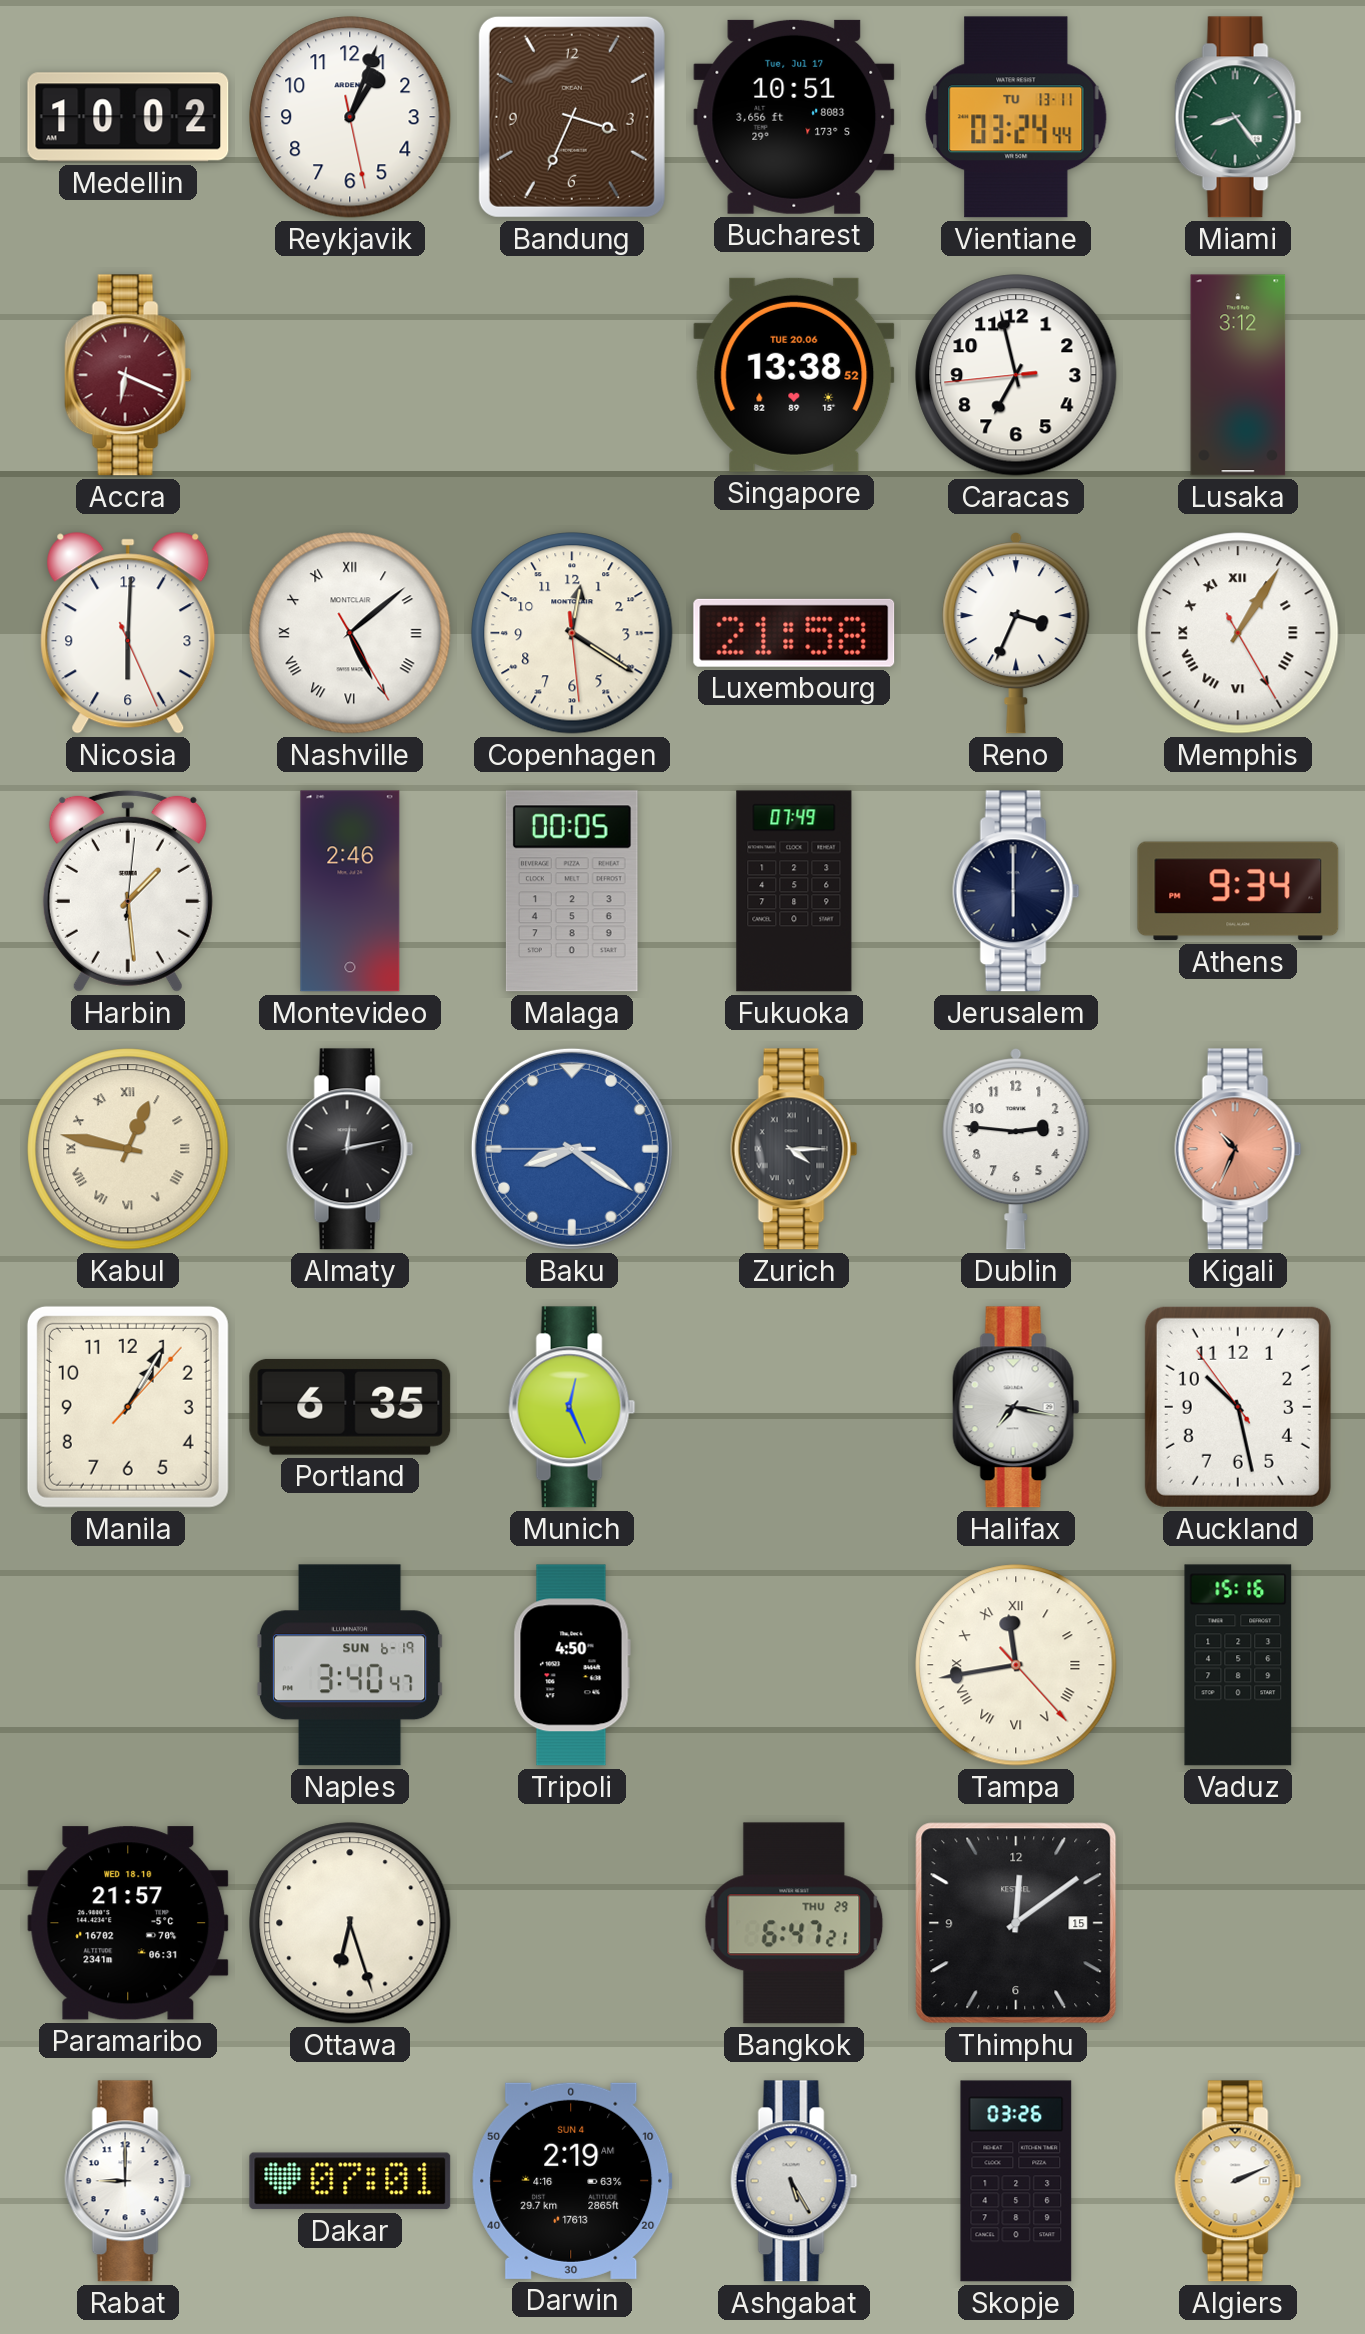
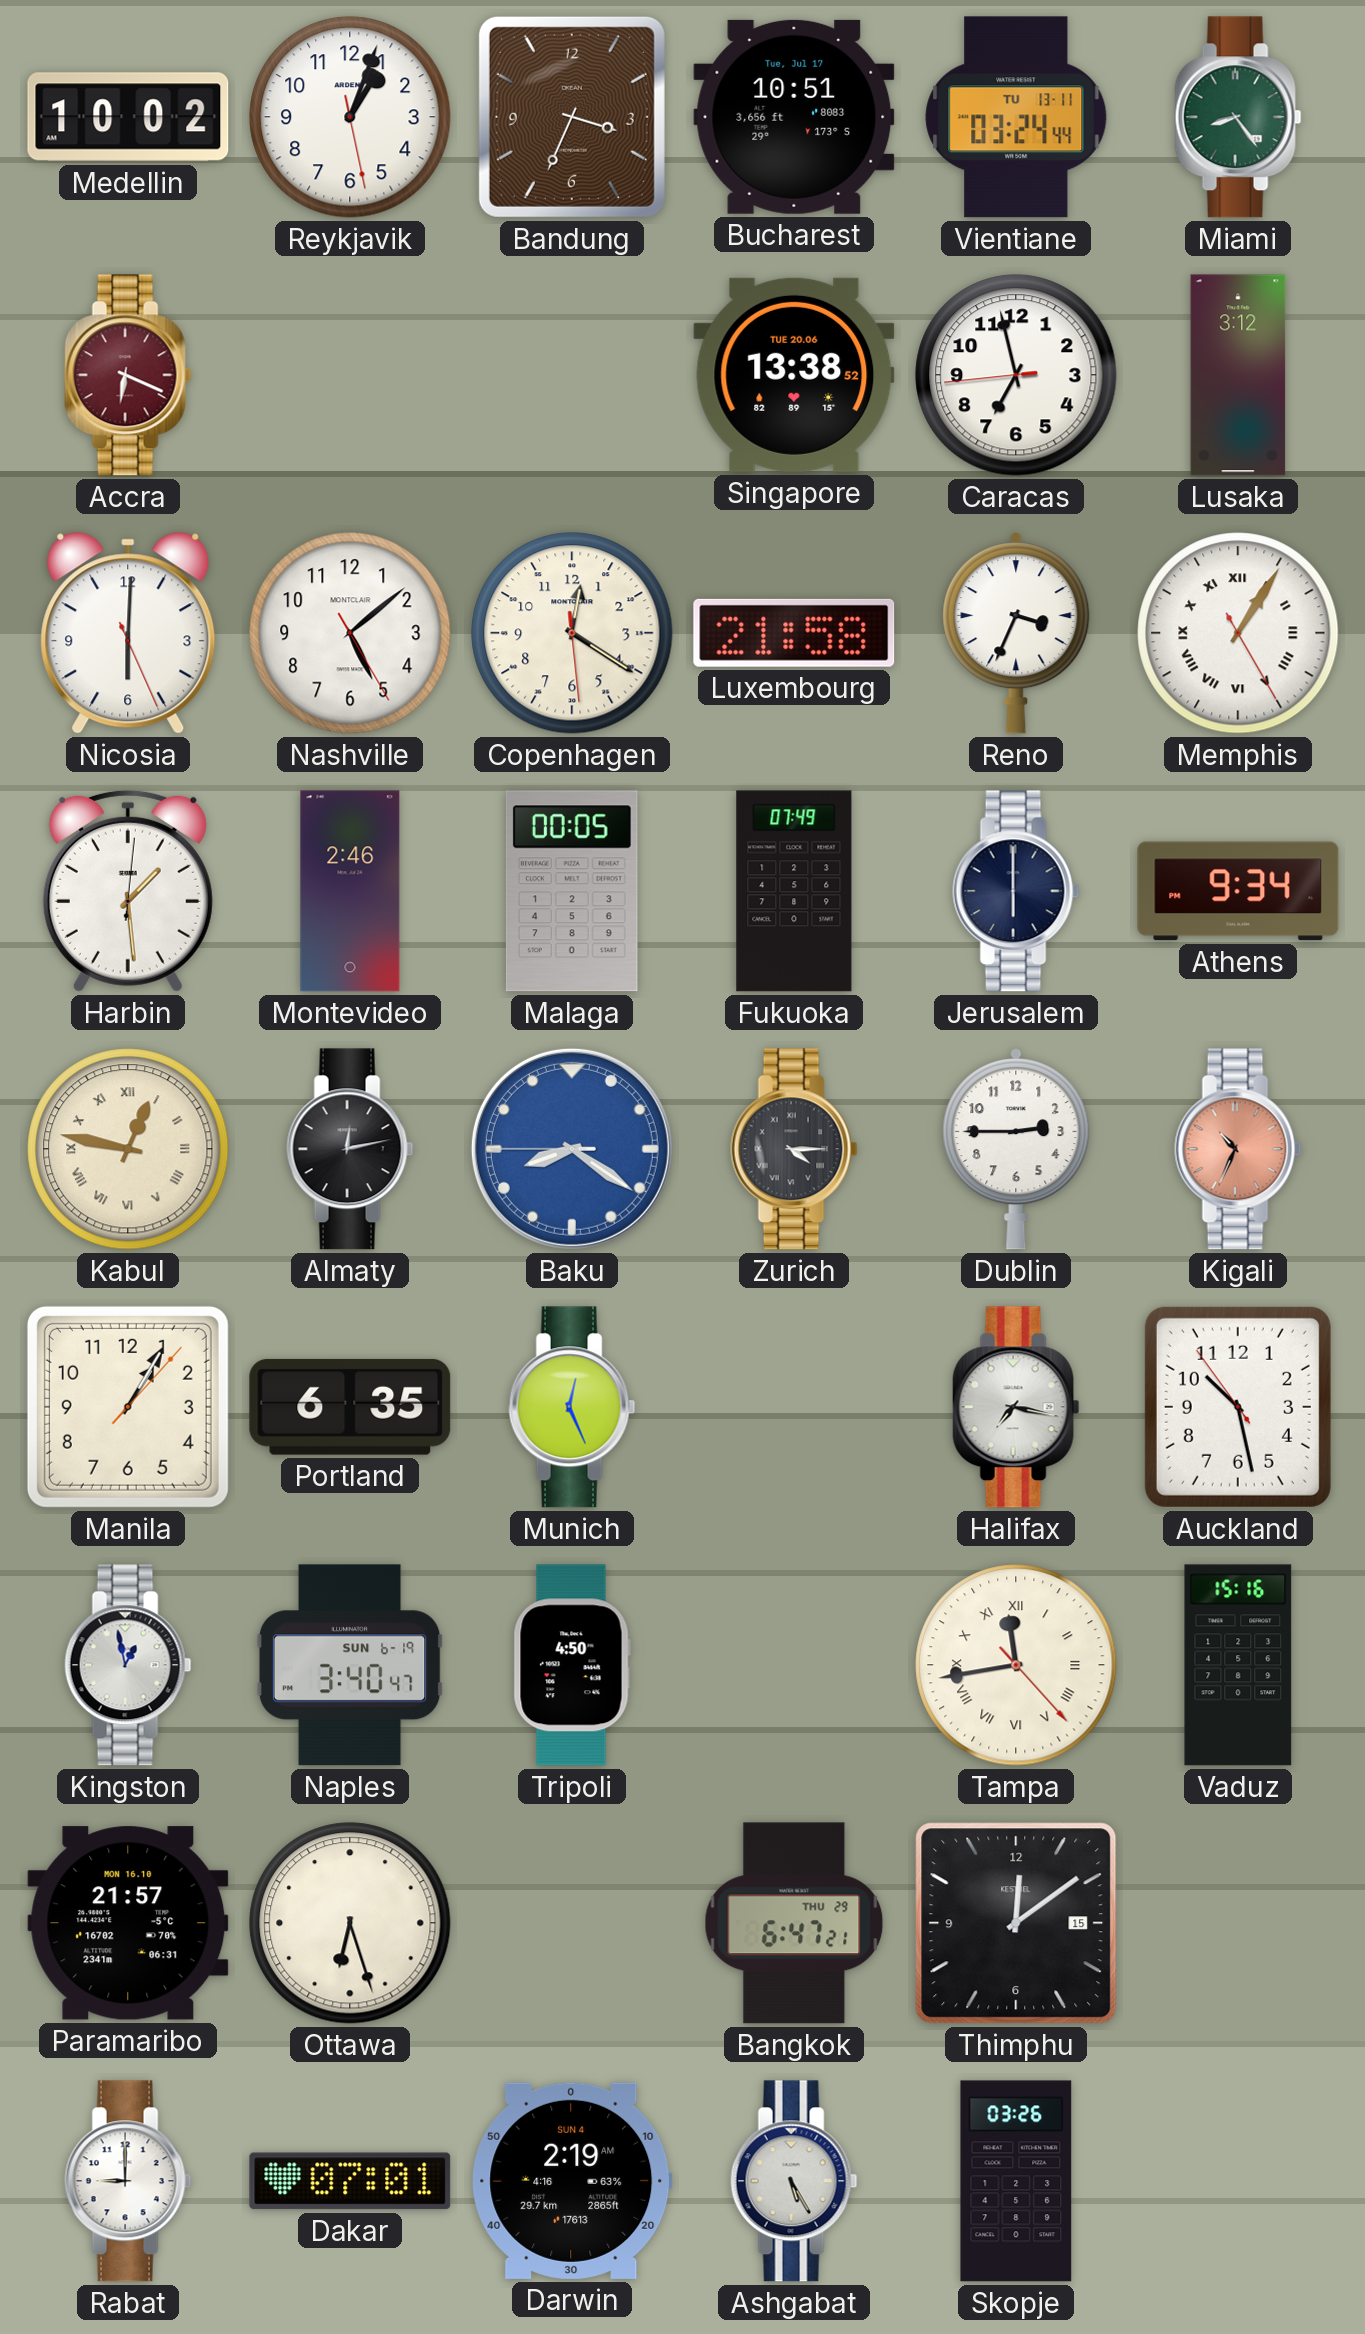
Nashville numerals: Roman -> Arabic
Dublin: 2:46 -> 2:45
Kingston: none -> 12:58
Paramaribo date: WED 18.10 -> MON 16.10
Algiers: 2:11 -> none
